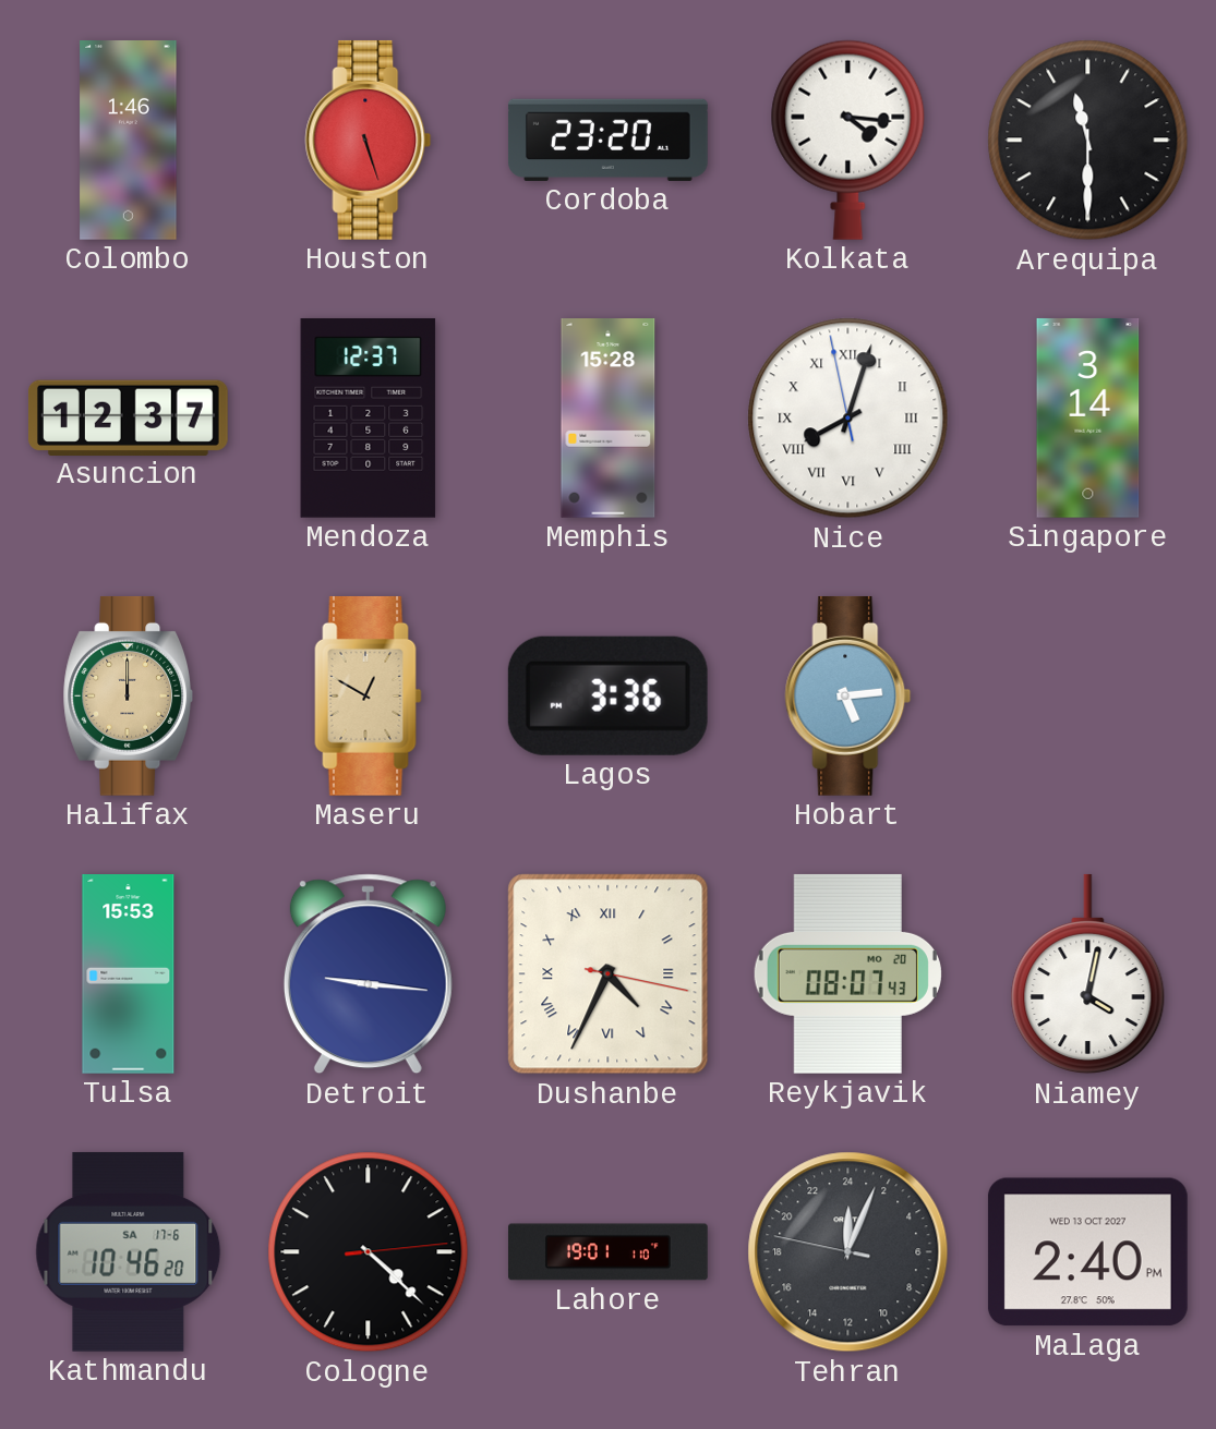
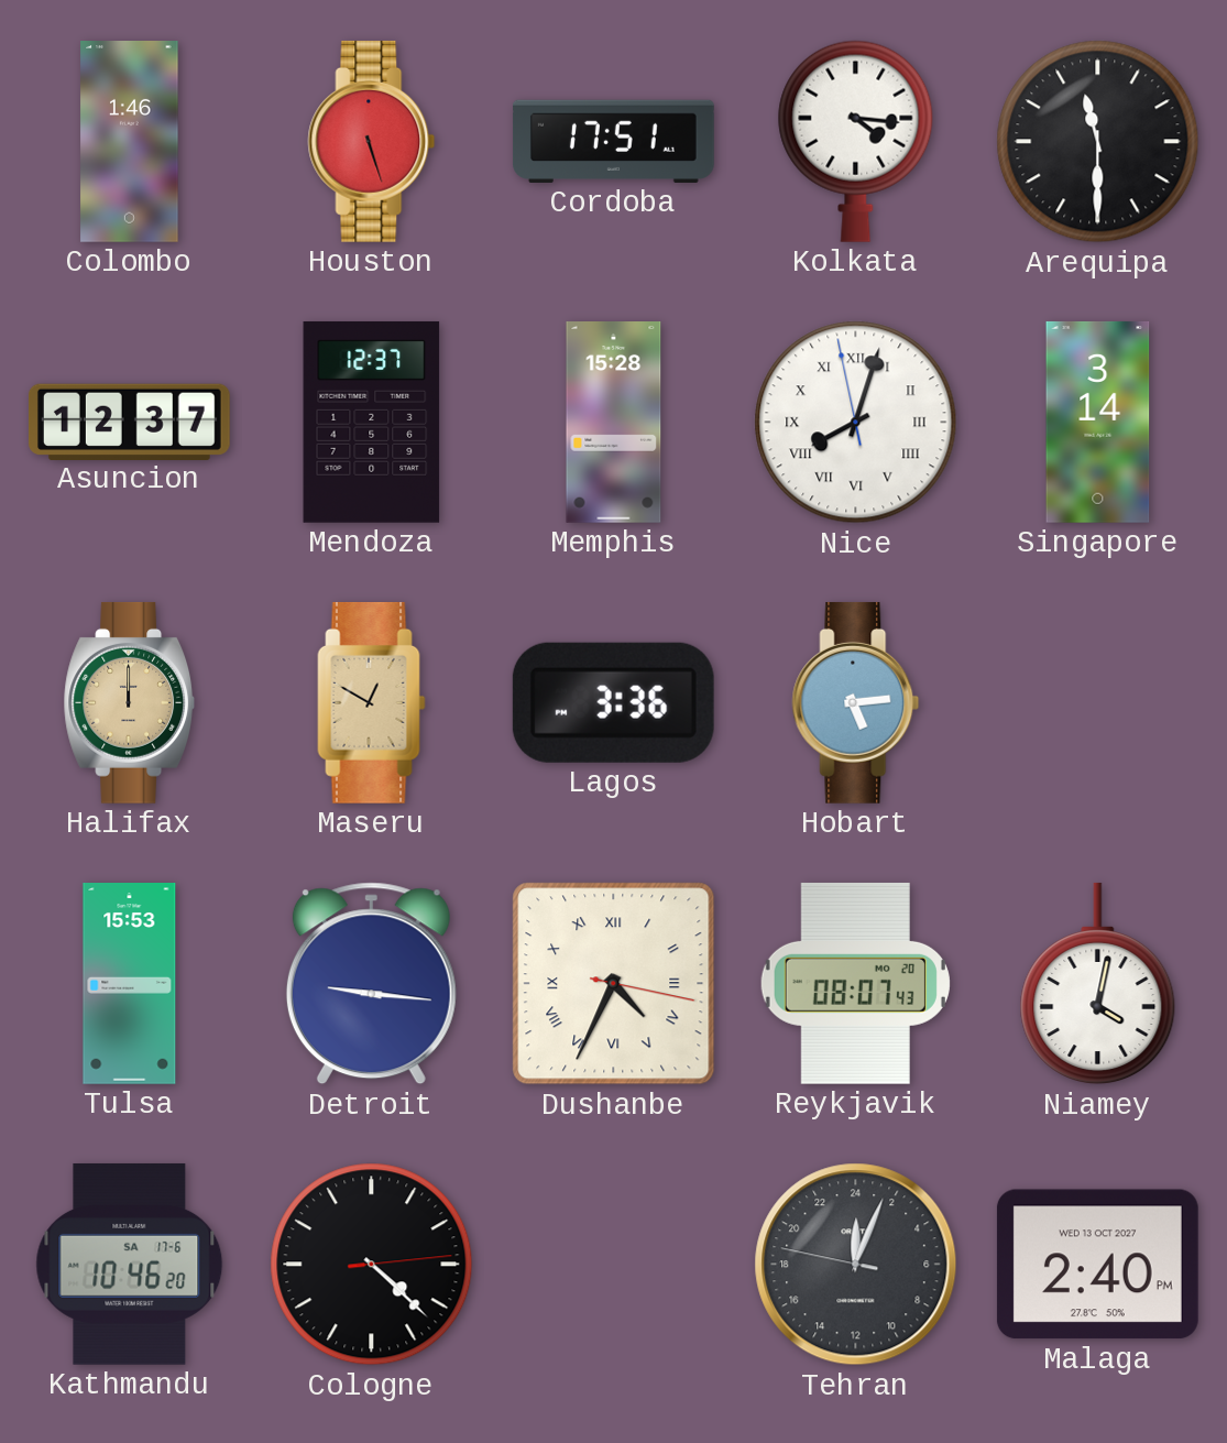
Cordoba: 23:20 -> 17:51
Lahore: 19:01 -> none
